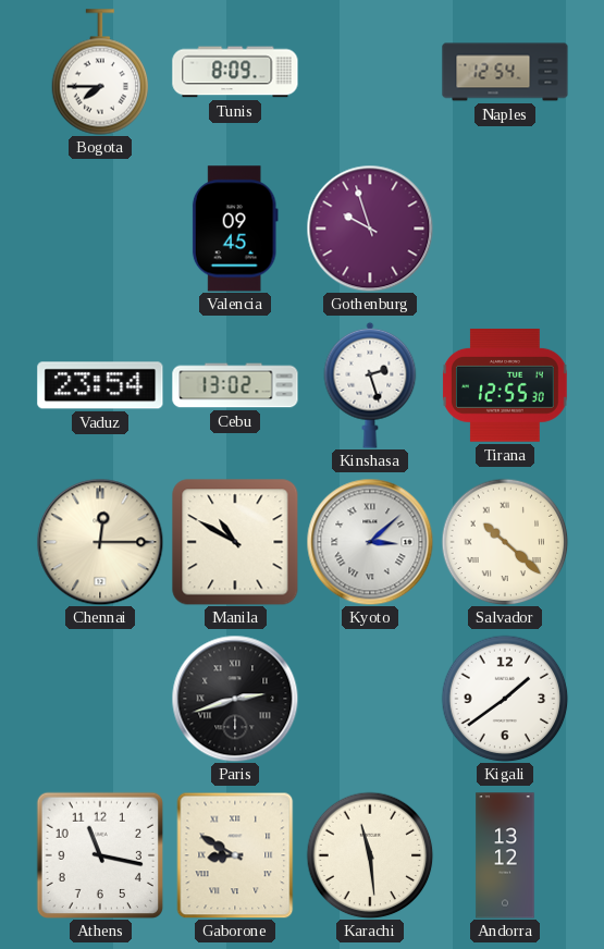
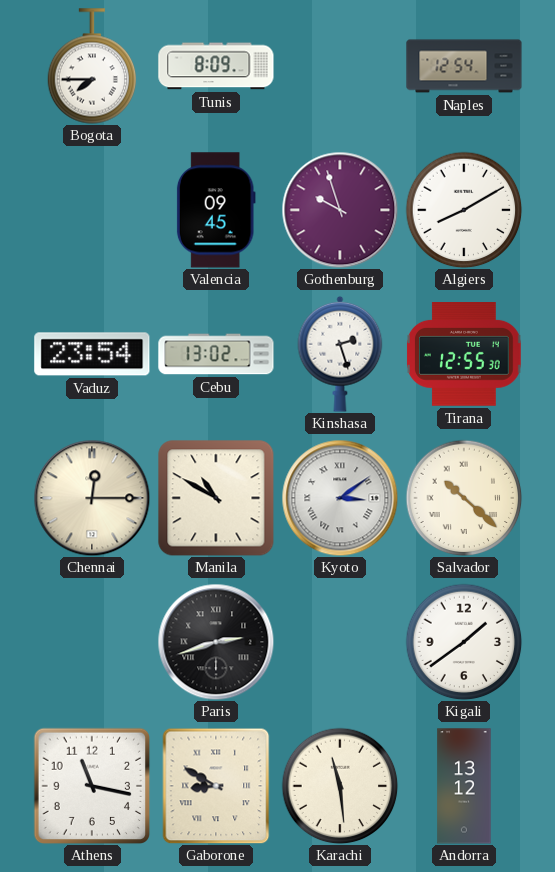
Algiers: none -> 8:10
Kyoto: 3:08 -> 3:09
